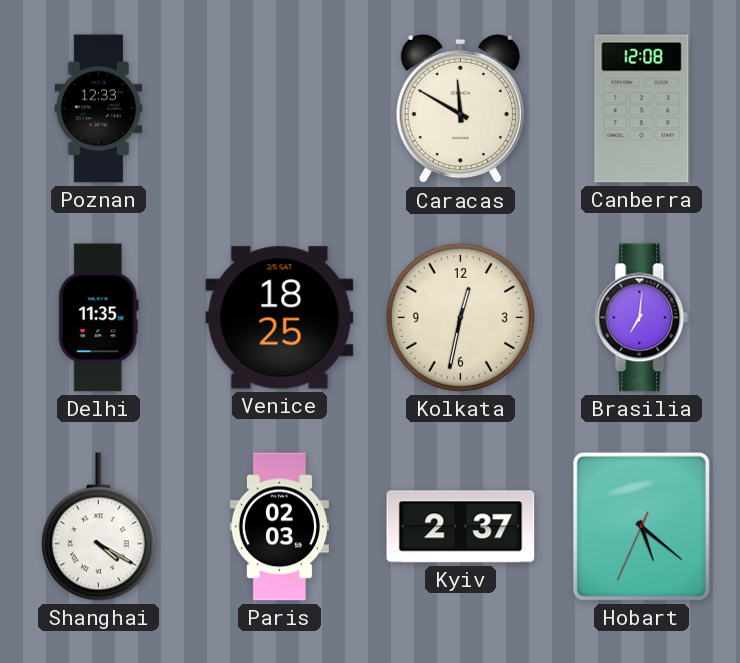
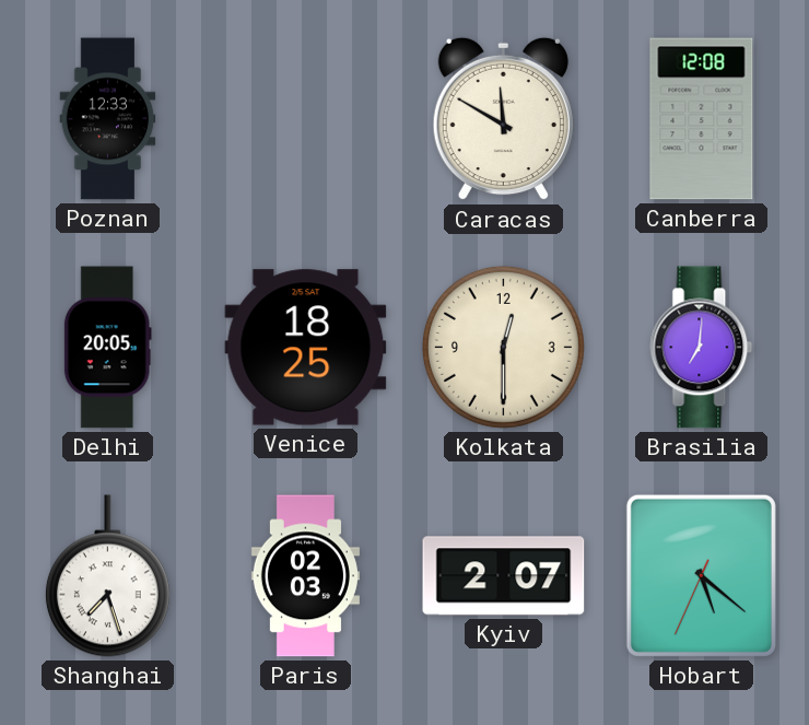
Delhi: 11:35 -> 20:05
Kolkata: 12:32 -> 12:30
Shanghai: 4:20 -> 7:27
Kyiv: 2:37 -> 2:07
